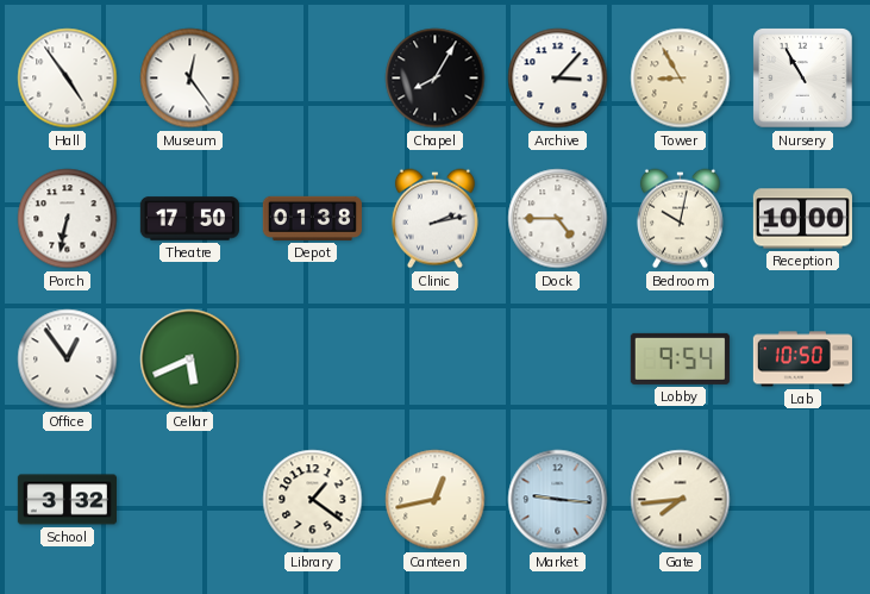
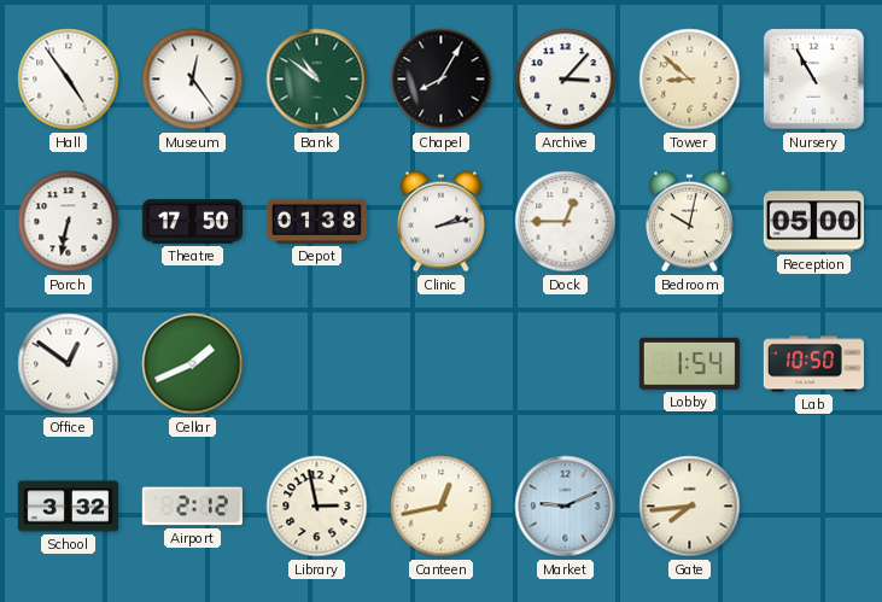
Bank: none -> 10:51
Tower: 8:55 -> 8:52
Dock: 4:45 -> 12:45
Reception: 10:00 -> 05:00
Office: 12:54 -> 12:51
Cellar: 5:41 -> 1:41
Lobby: 9:54 -> 1:54
Airport: none -> 2:12
Library: 1:21 -> 2:58
Market: 9:16 -> 9:11
